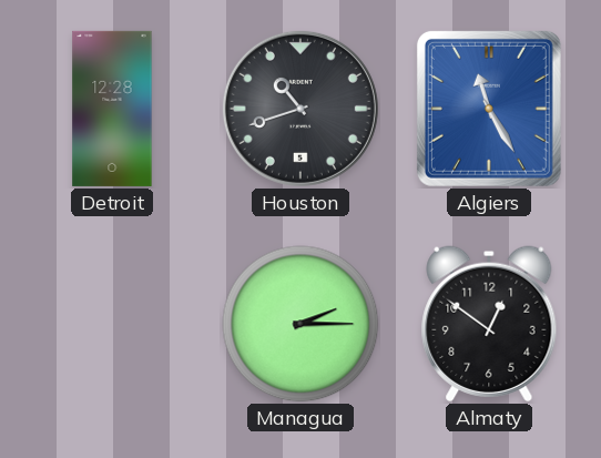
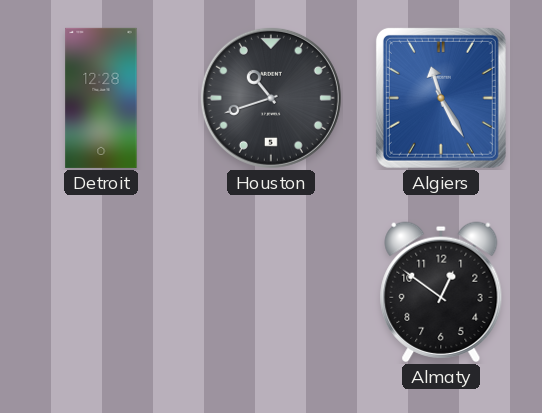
Managua: 2:15 -> none
